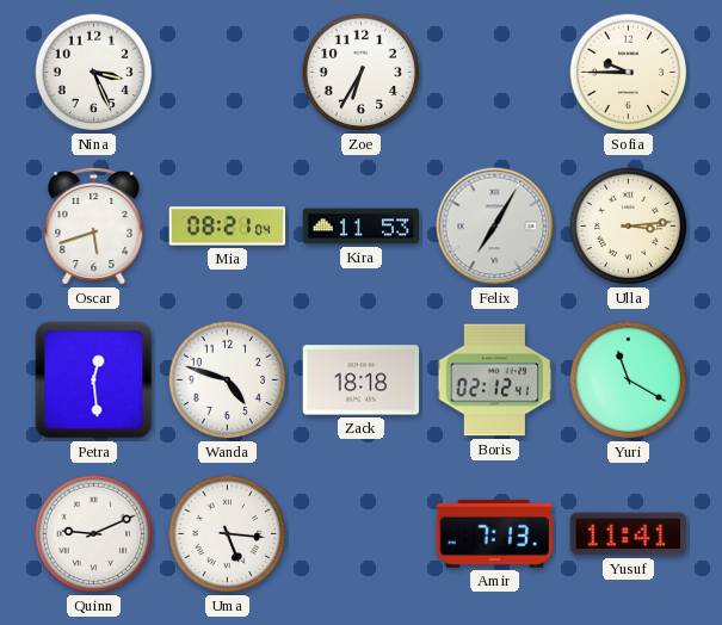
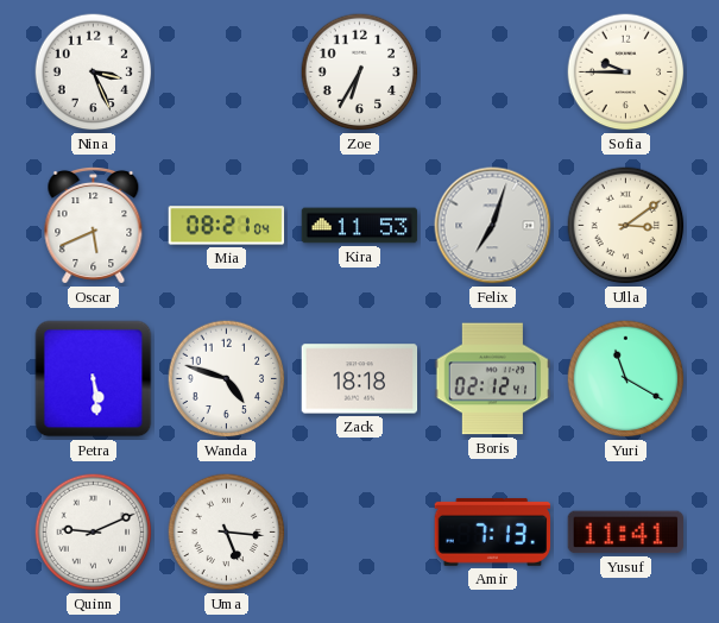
Oscar: 5:42 -> 5:41
Felix: 7:05 -> 7:03
Ulla: 3:14 -> 3:09
Petra: 12:29 -> 5:29
